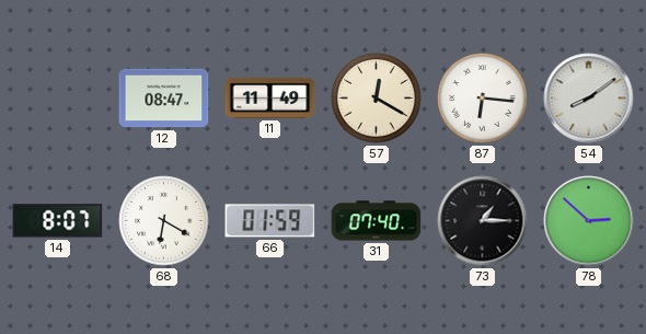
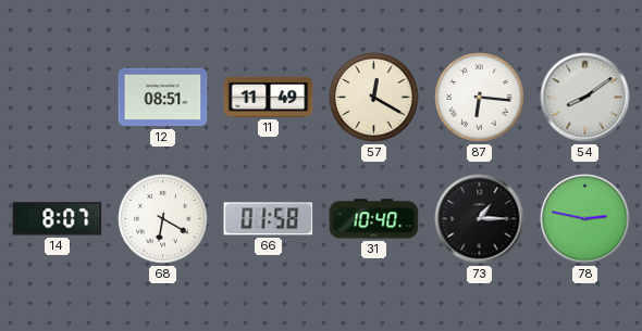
12: 08:47 -> 08:51
66: 01:59 -> 01:58
31: 07:40 -> 10:40
78: 2:52 -> 2:47
